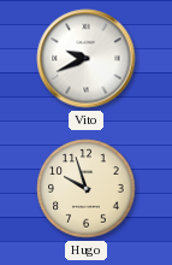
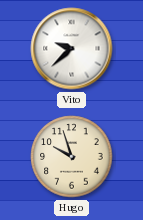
Vito: 9:41 -> 9:38
